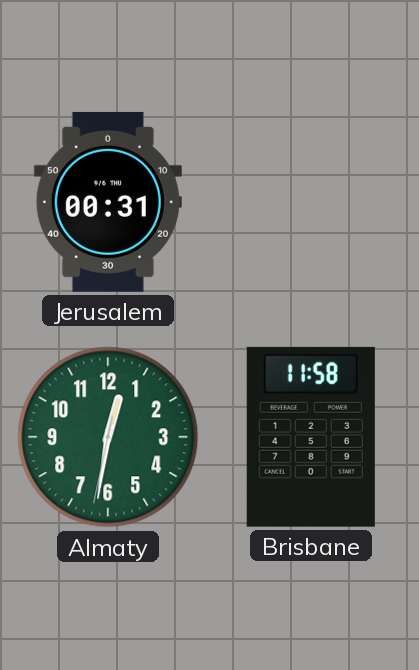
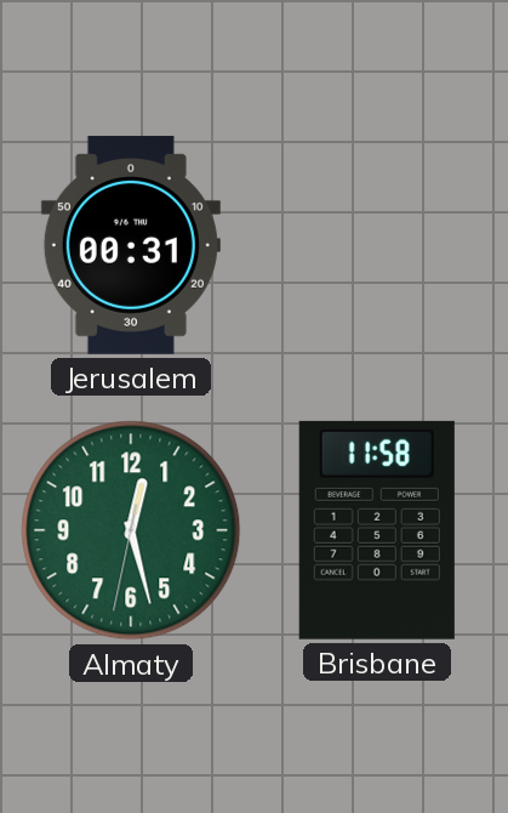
Almaty: 12:31 -> 12:27
